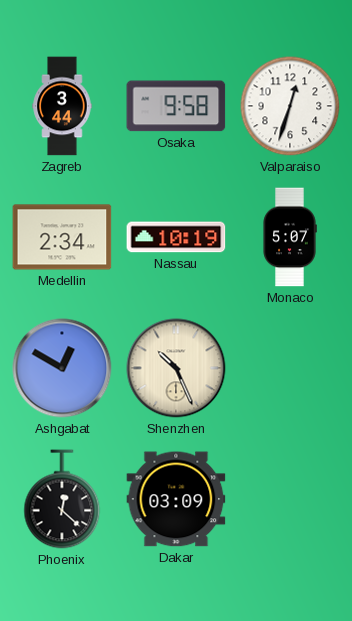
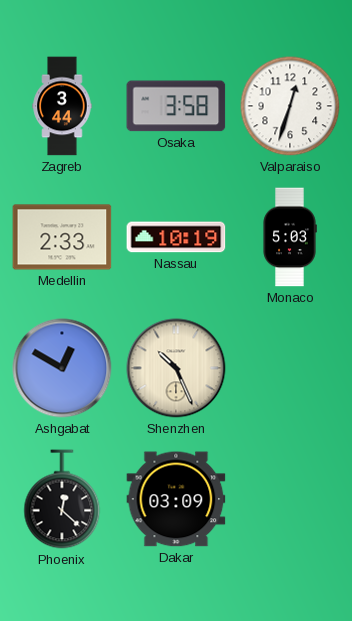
Osaka: 9:58 -> 3:58
Medellin: 2:34 -> 2:33
Monaco: 5:07 -> 5:03
